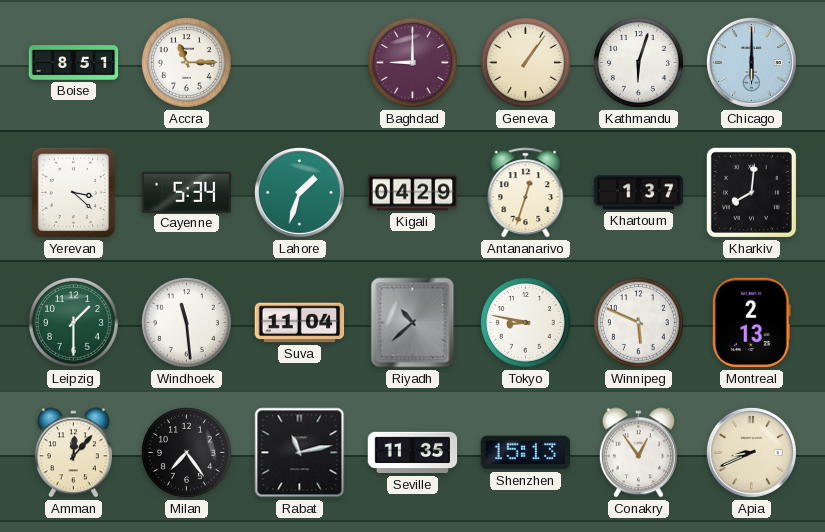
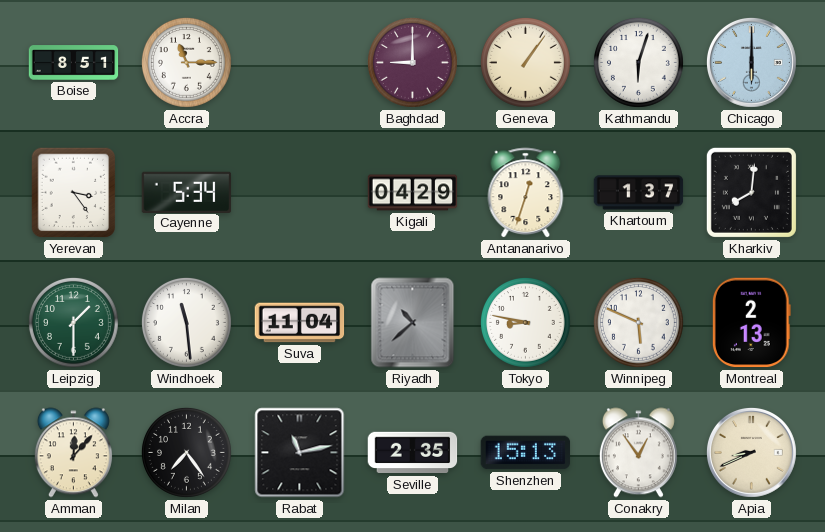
Yerevan: 3:22 -> 3:24
Lahore: 1:33 -> none
Seville: 11:35 -> 2:35
